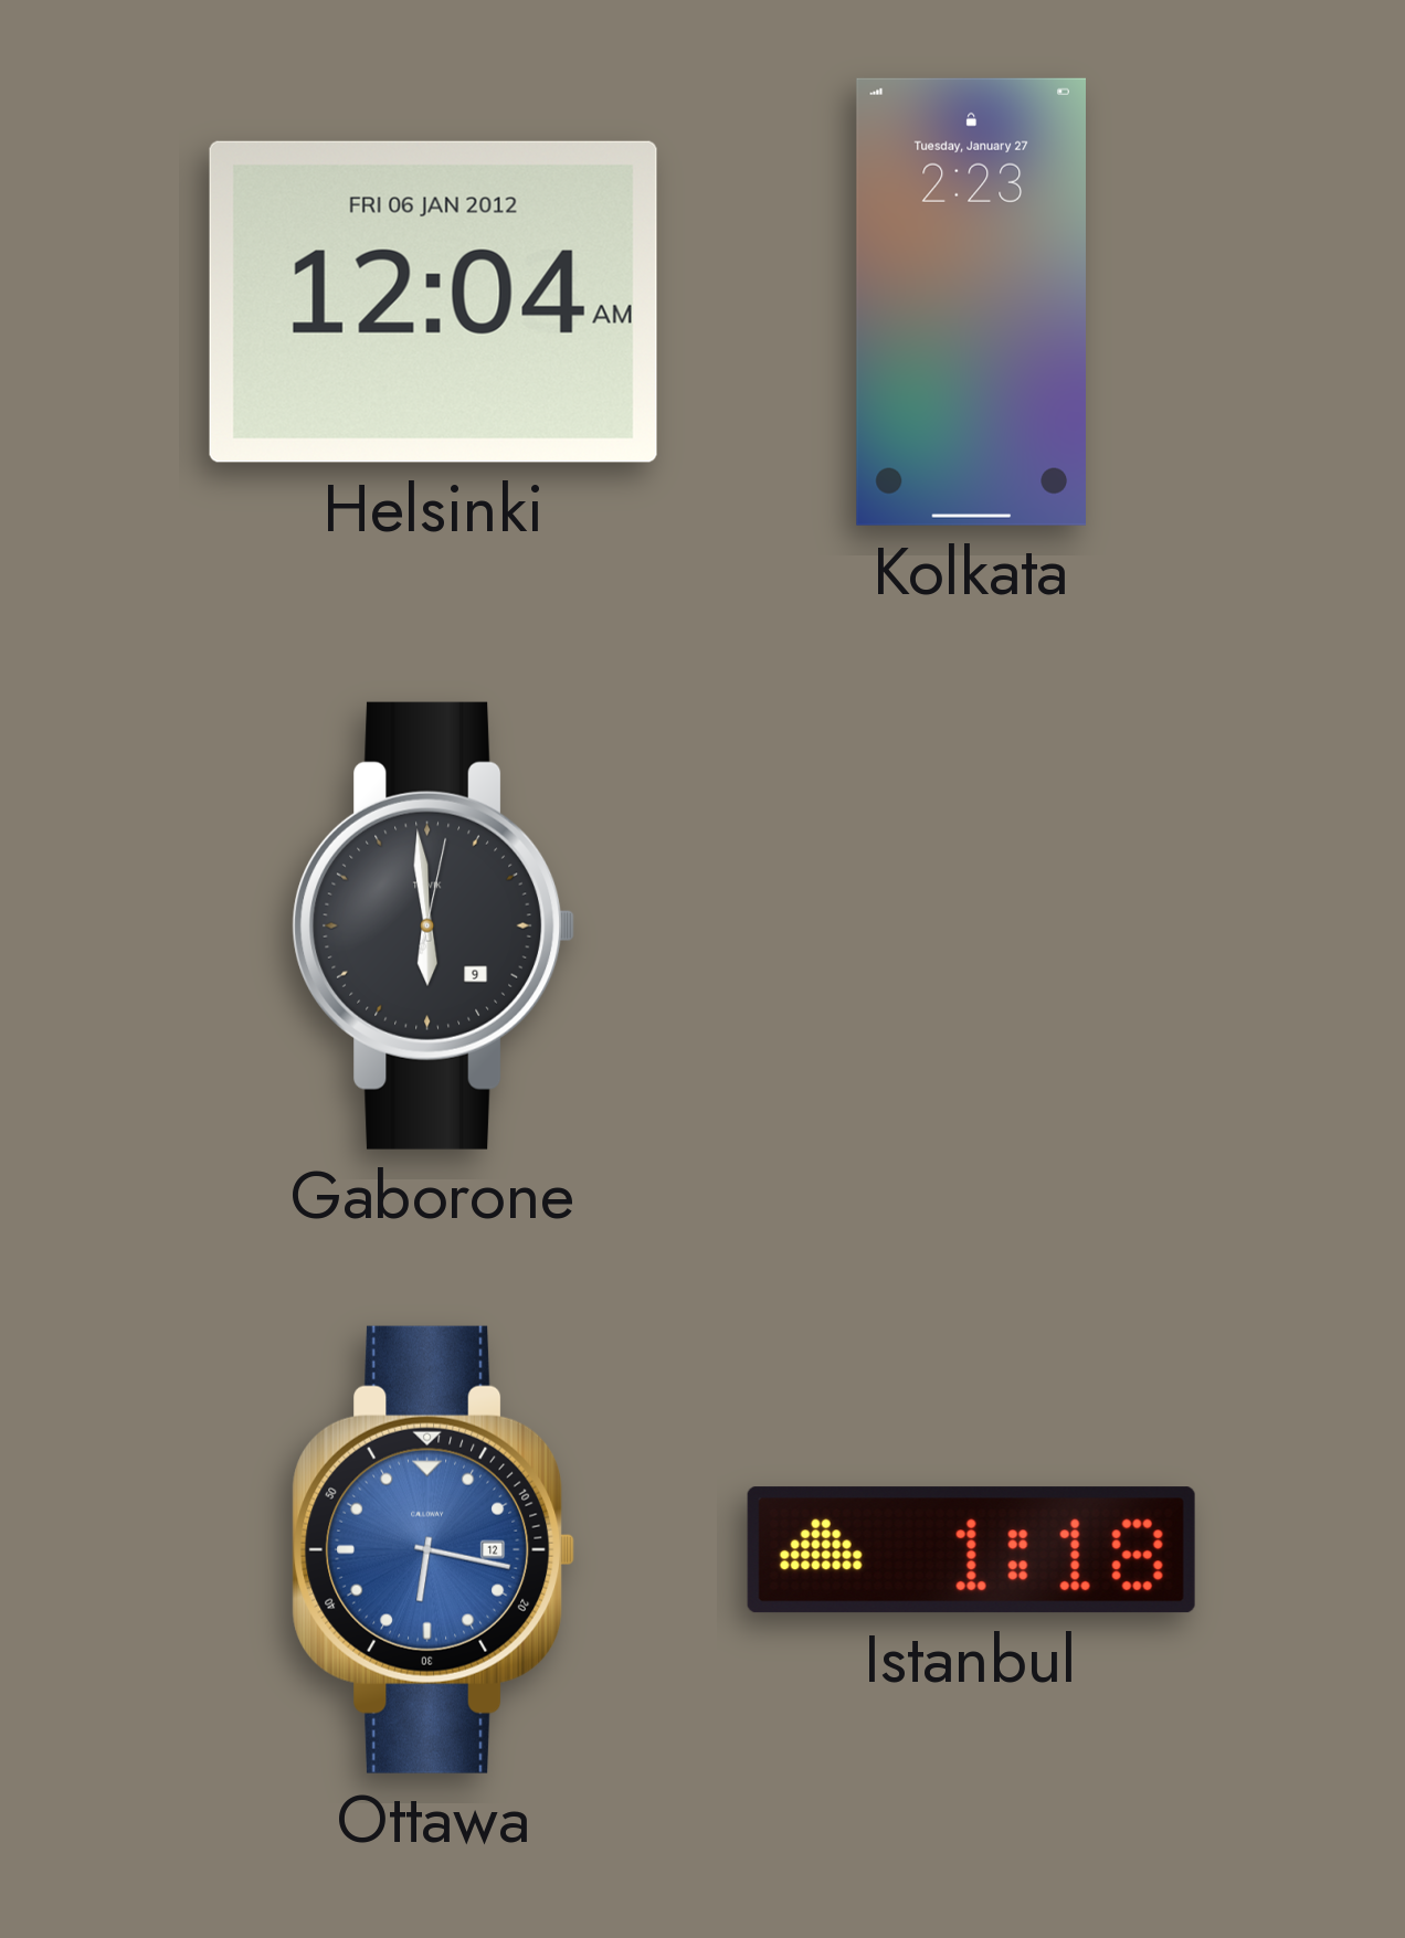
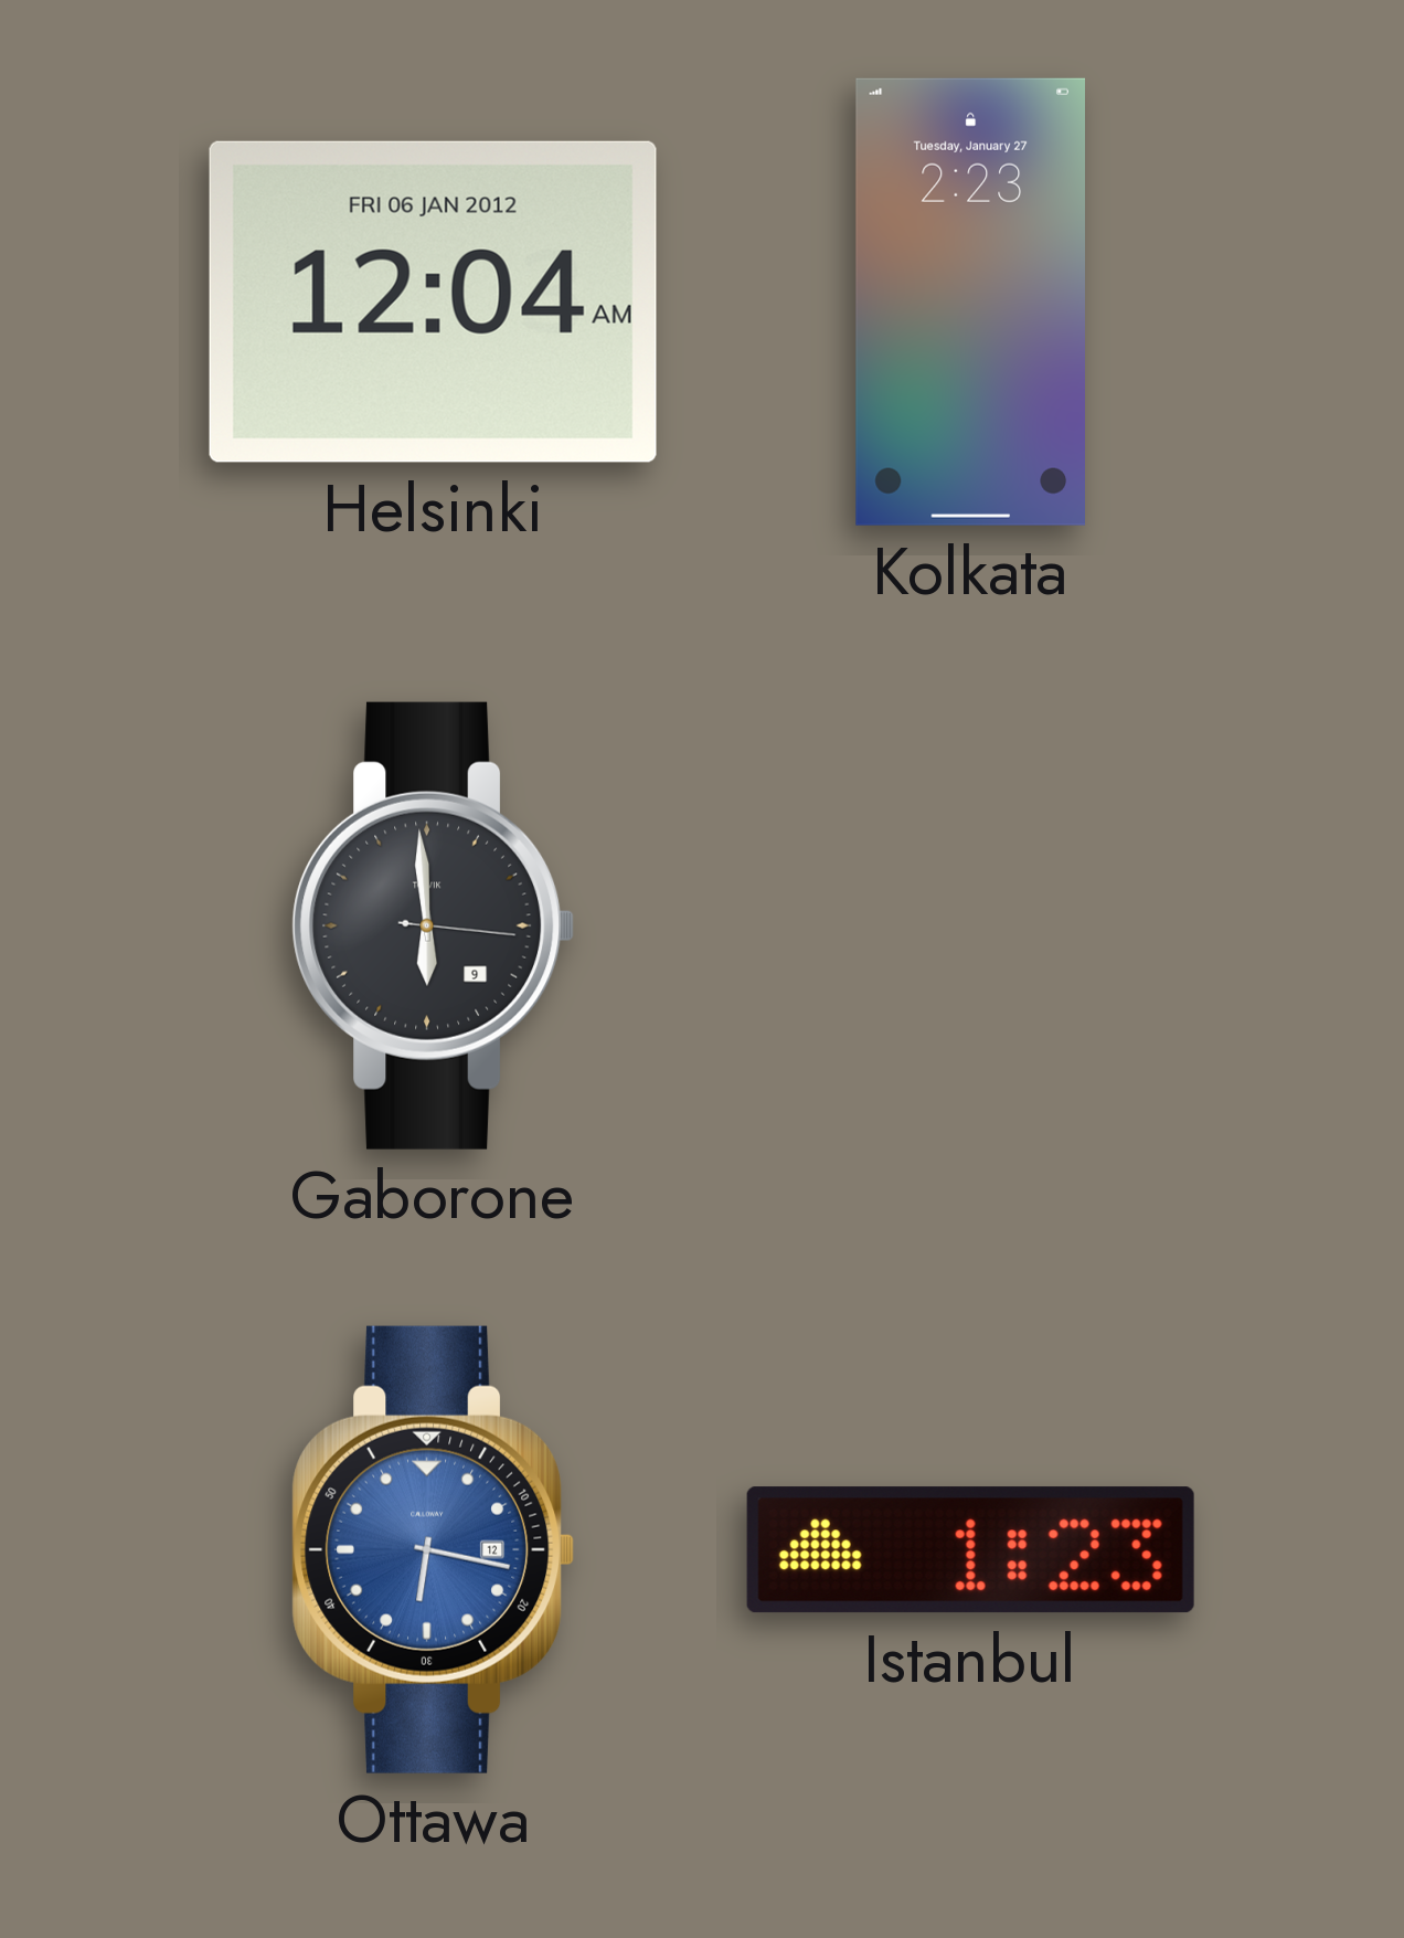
Gaborone: 5:59:02 -> 5:59:16
Istanbul: 1:18 -> 1:23
